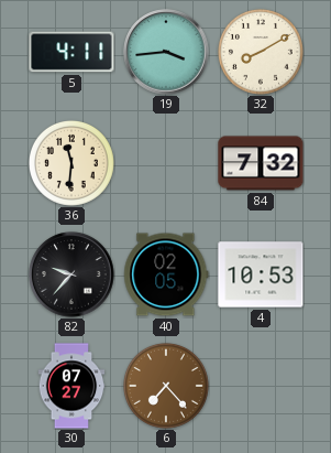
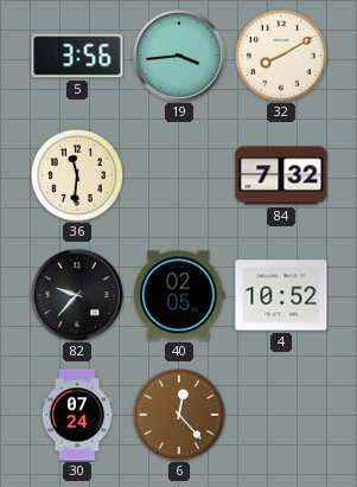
5: 4:11 -> 3:56
4: 10:53 -> 10:52
30: 07:27 -> 07:24
6: 7:23 -> 12:23
